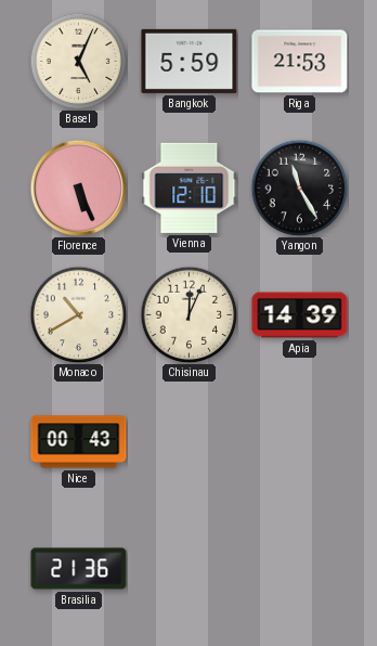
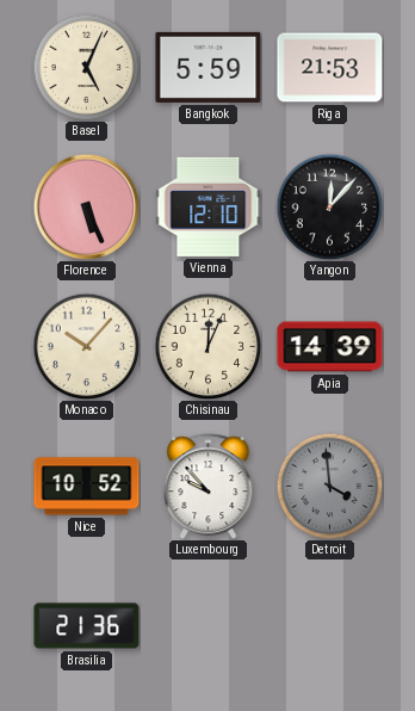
Yangon: 11:25 -> 12:07
Monaco: 10:40 -> 10:07
Nice: 00:43 -> 10:52
Luxembourg: none -> 9:53
Detroit: none -> 3:59
